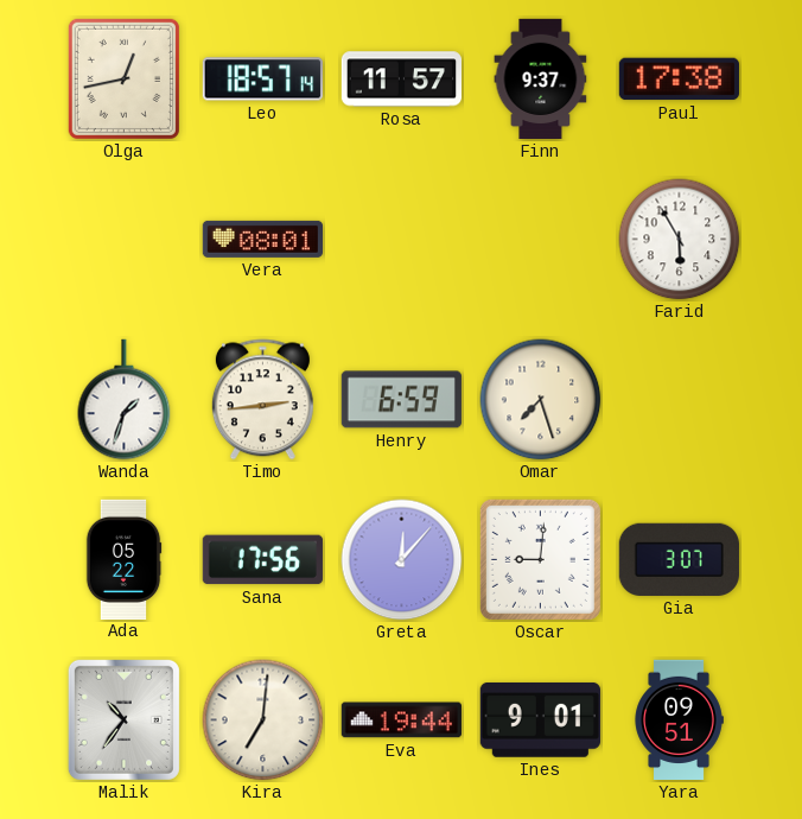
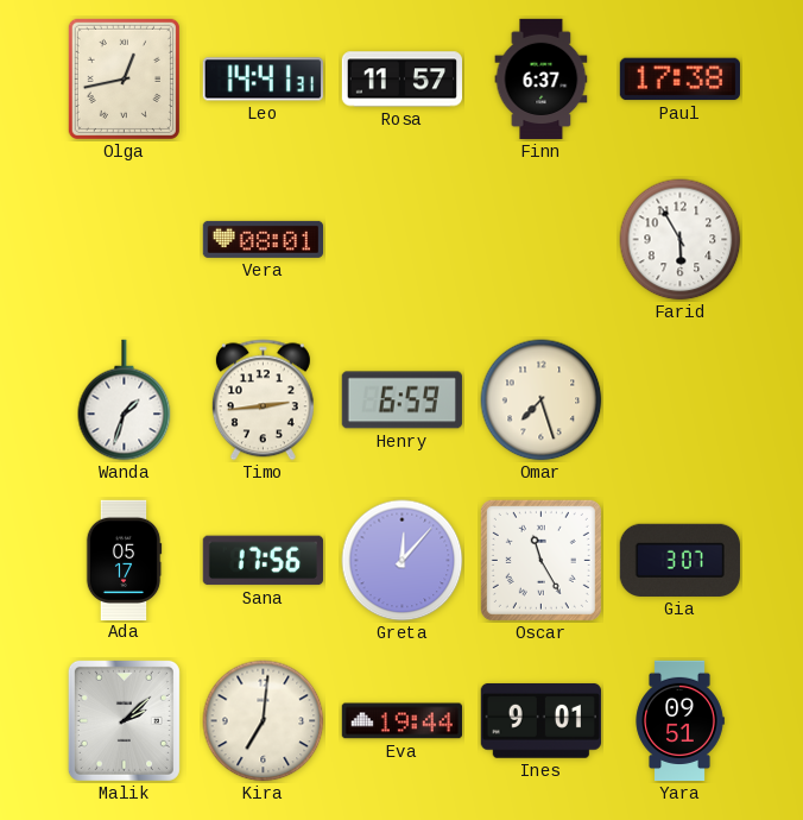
Leo: 18:57 -> 14:41
Finn: 9:37 -> 6:37
Ada: 05:22 -> 05:17
Oscar: 9:01 -> 11:25
Malik: 10:36 -> 2:08
